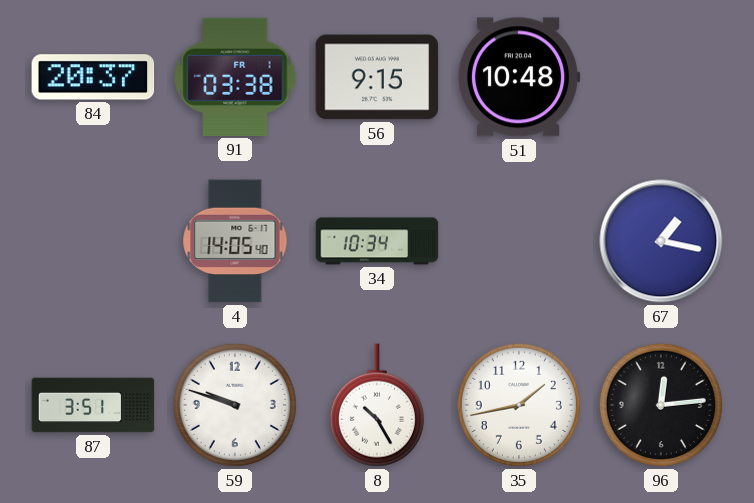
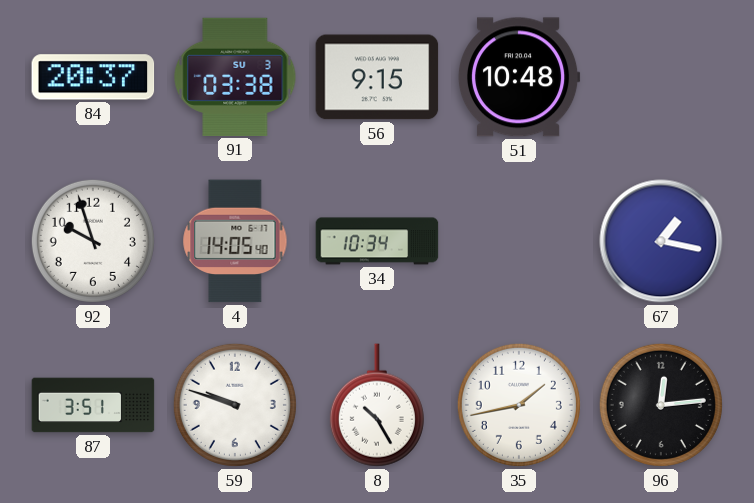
91 date: FR 1 -> SU 3
92: none -> 9:57
